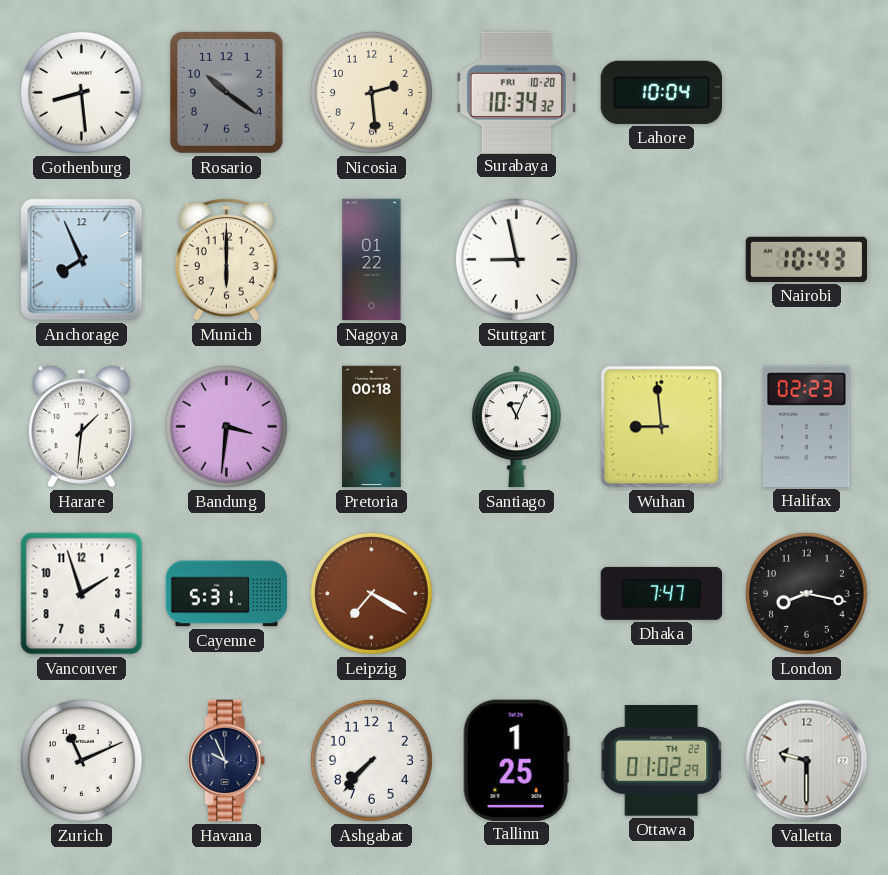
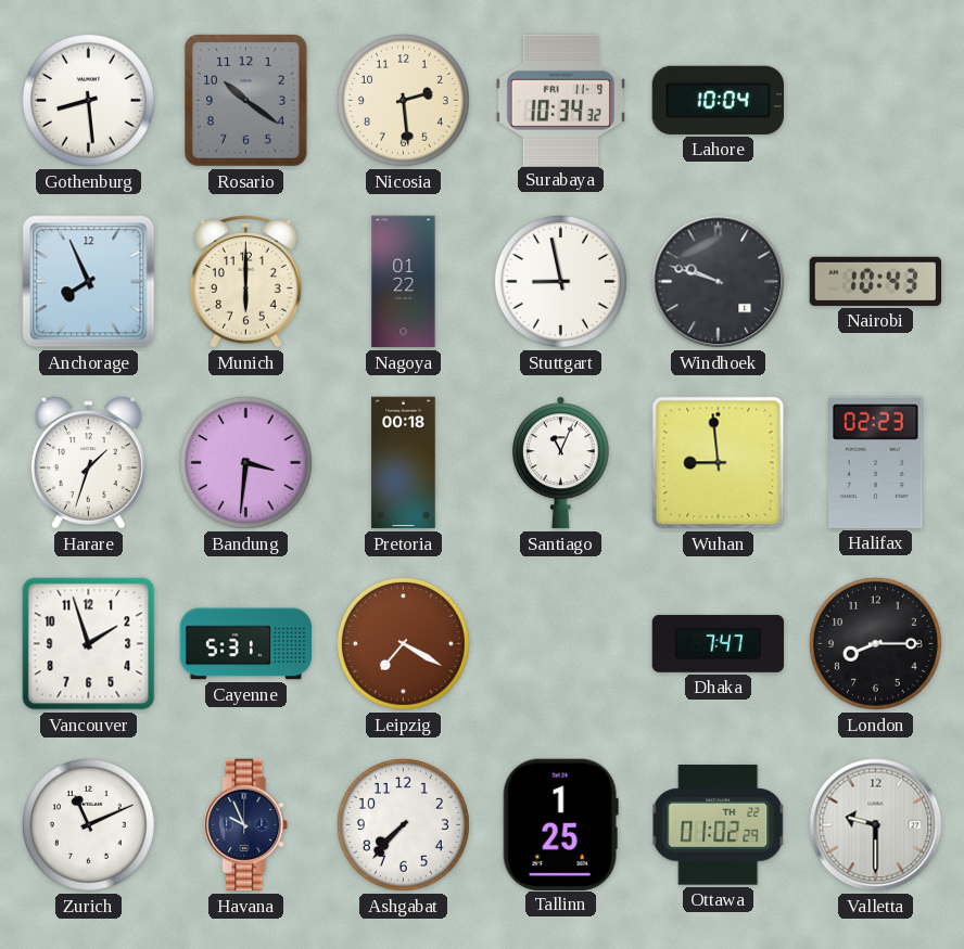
Surabaya date: FRI 10-20 -> FRI 11-9
Windhoek: none -> 9:48
Harare: 1:31 -> 1:33
London: 8:17 -> 8:15
